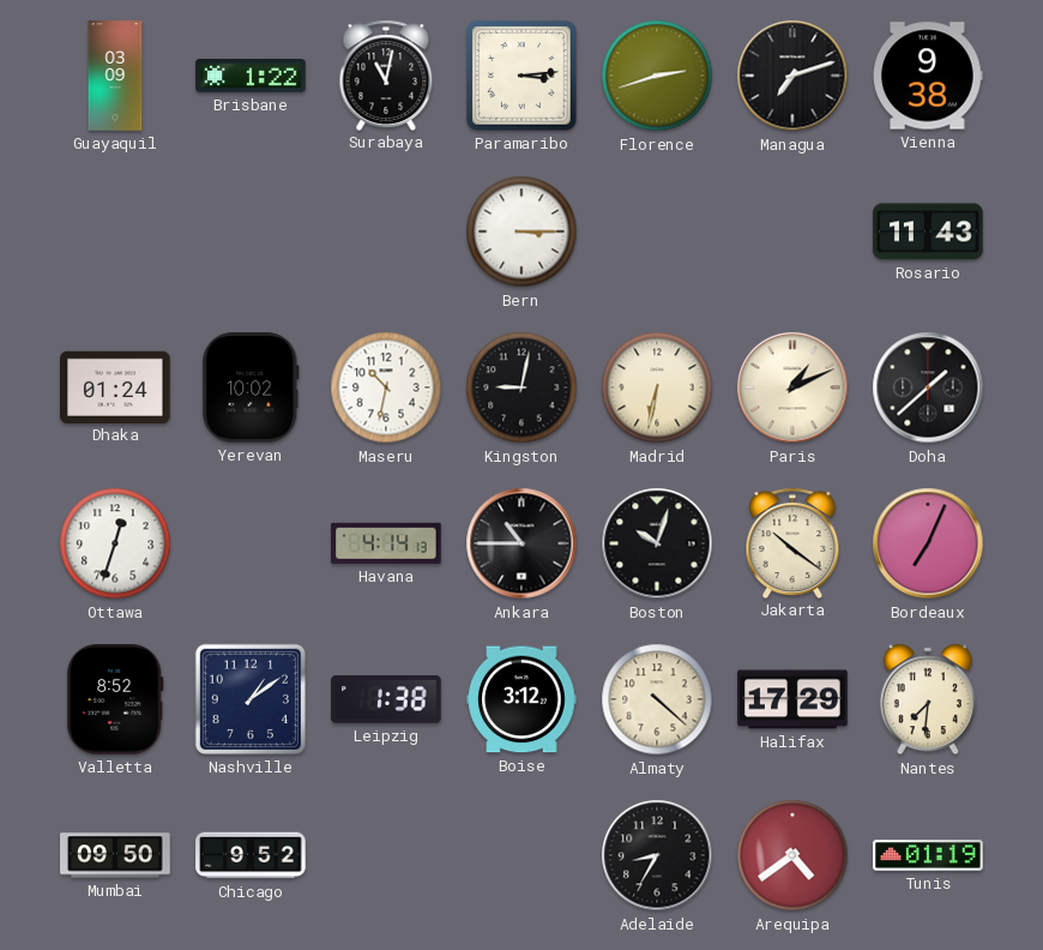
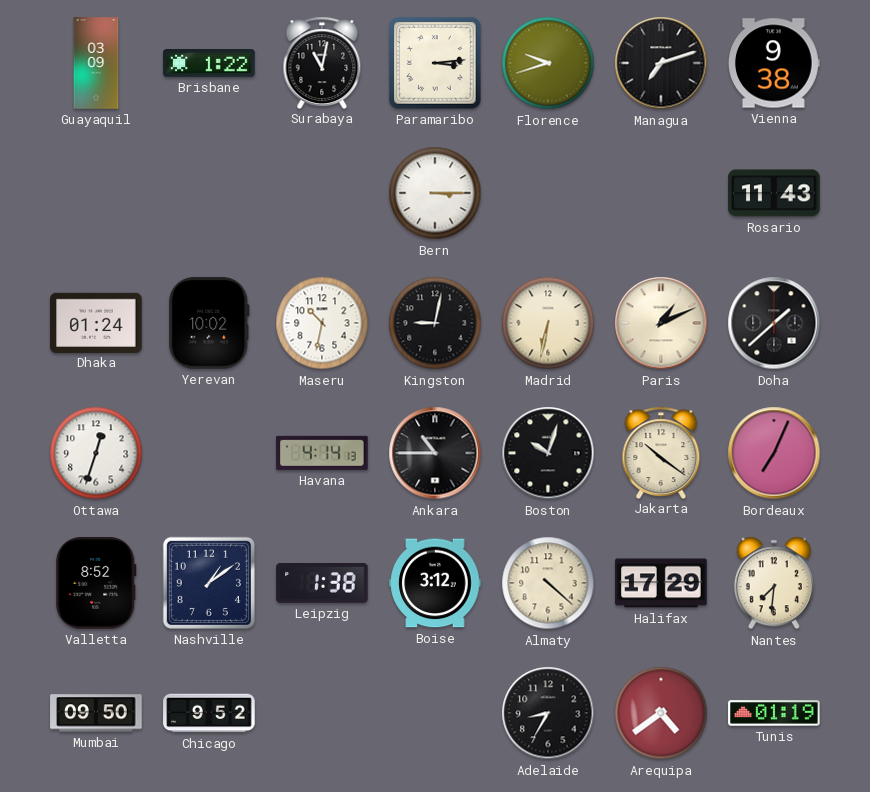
Florence: 2:42 -> 9:42
